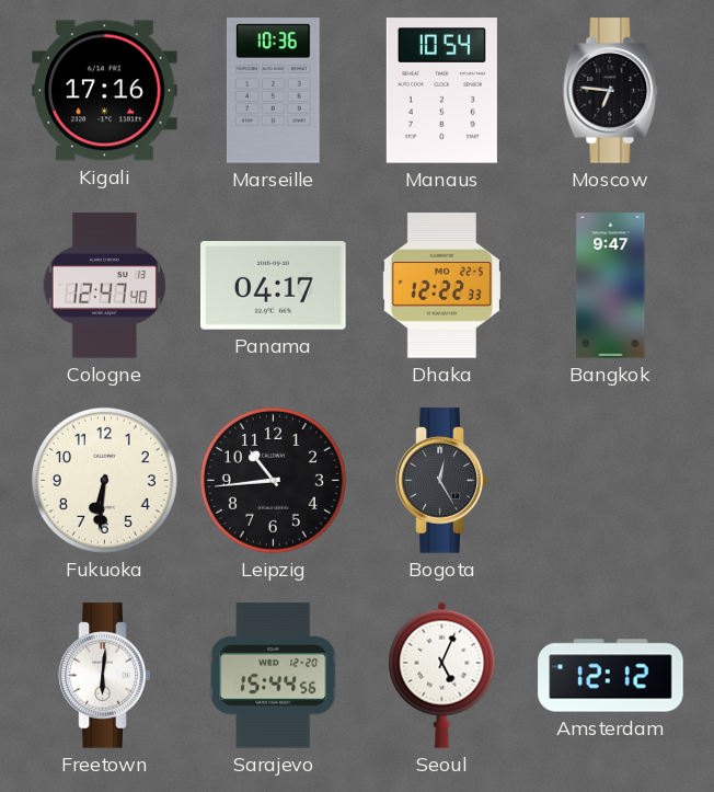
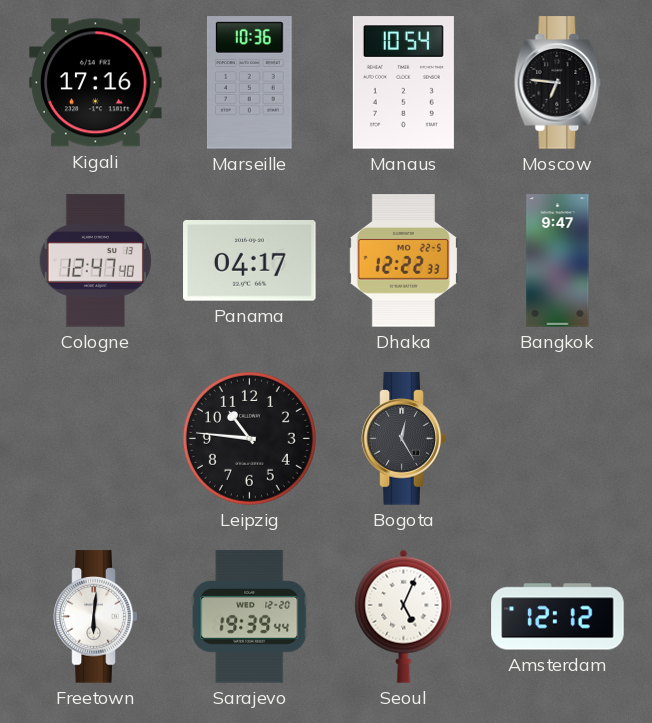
Fukuoka: 6:31 -> none
Leipzig: 10:44 -> 10:46
Sarajevo: 15:44 -> 19:39
